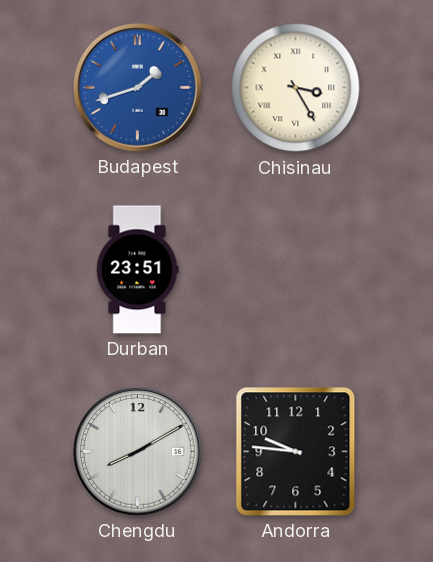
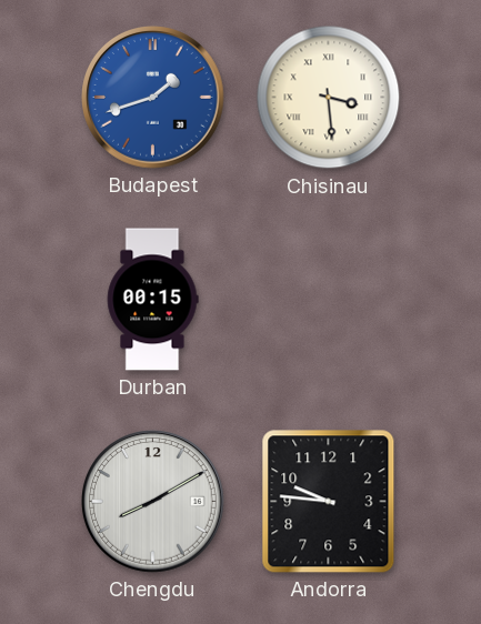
Chisinau: 3:25 -> 3:29
Durban: 23:51 -> 00:15
